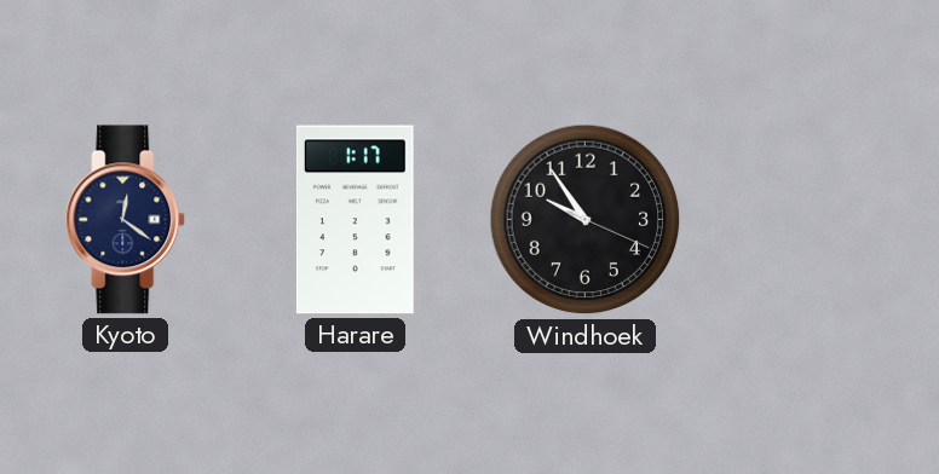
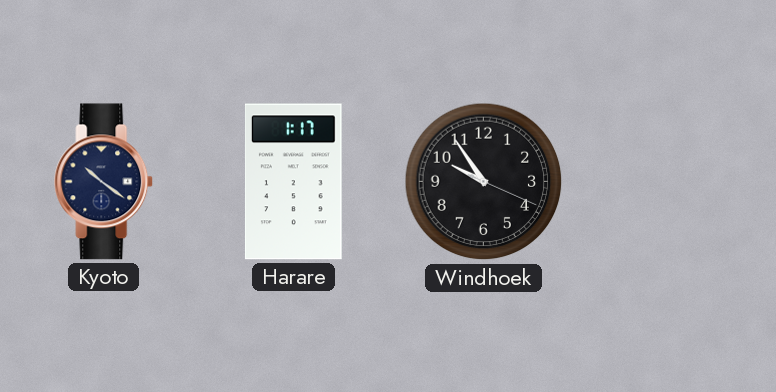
Kyoto: 12:21 -> 10:21
